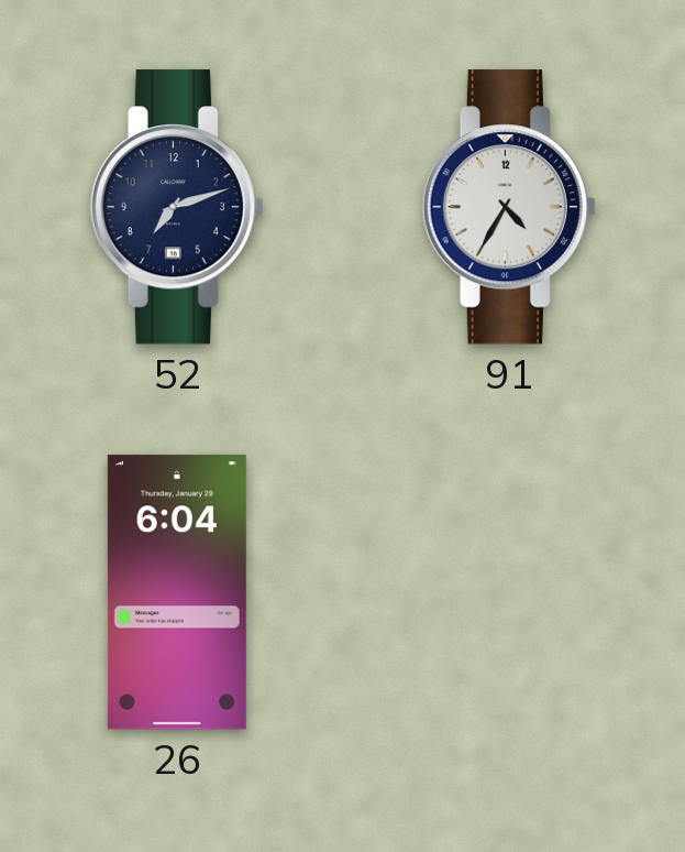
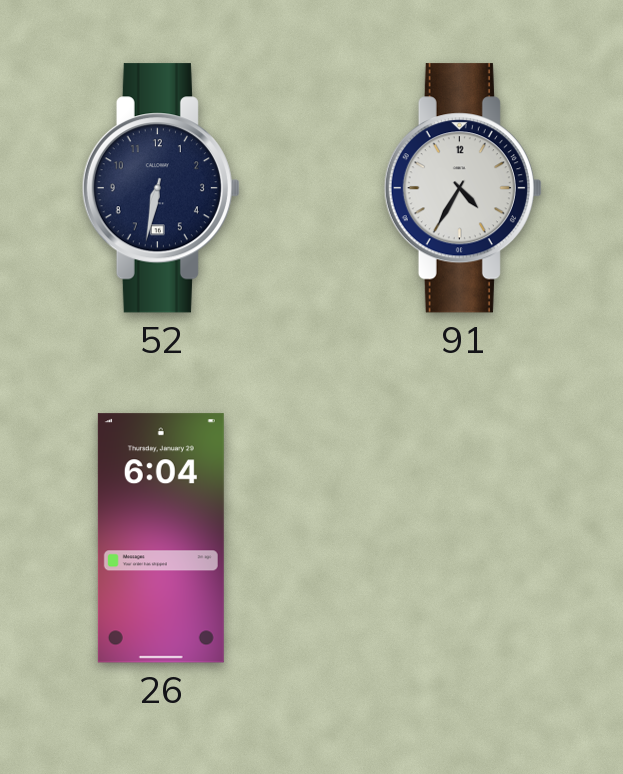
52: 7:12 -> 6:32
